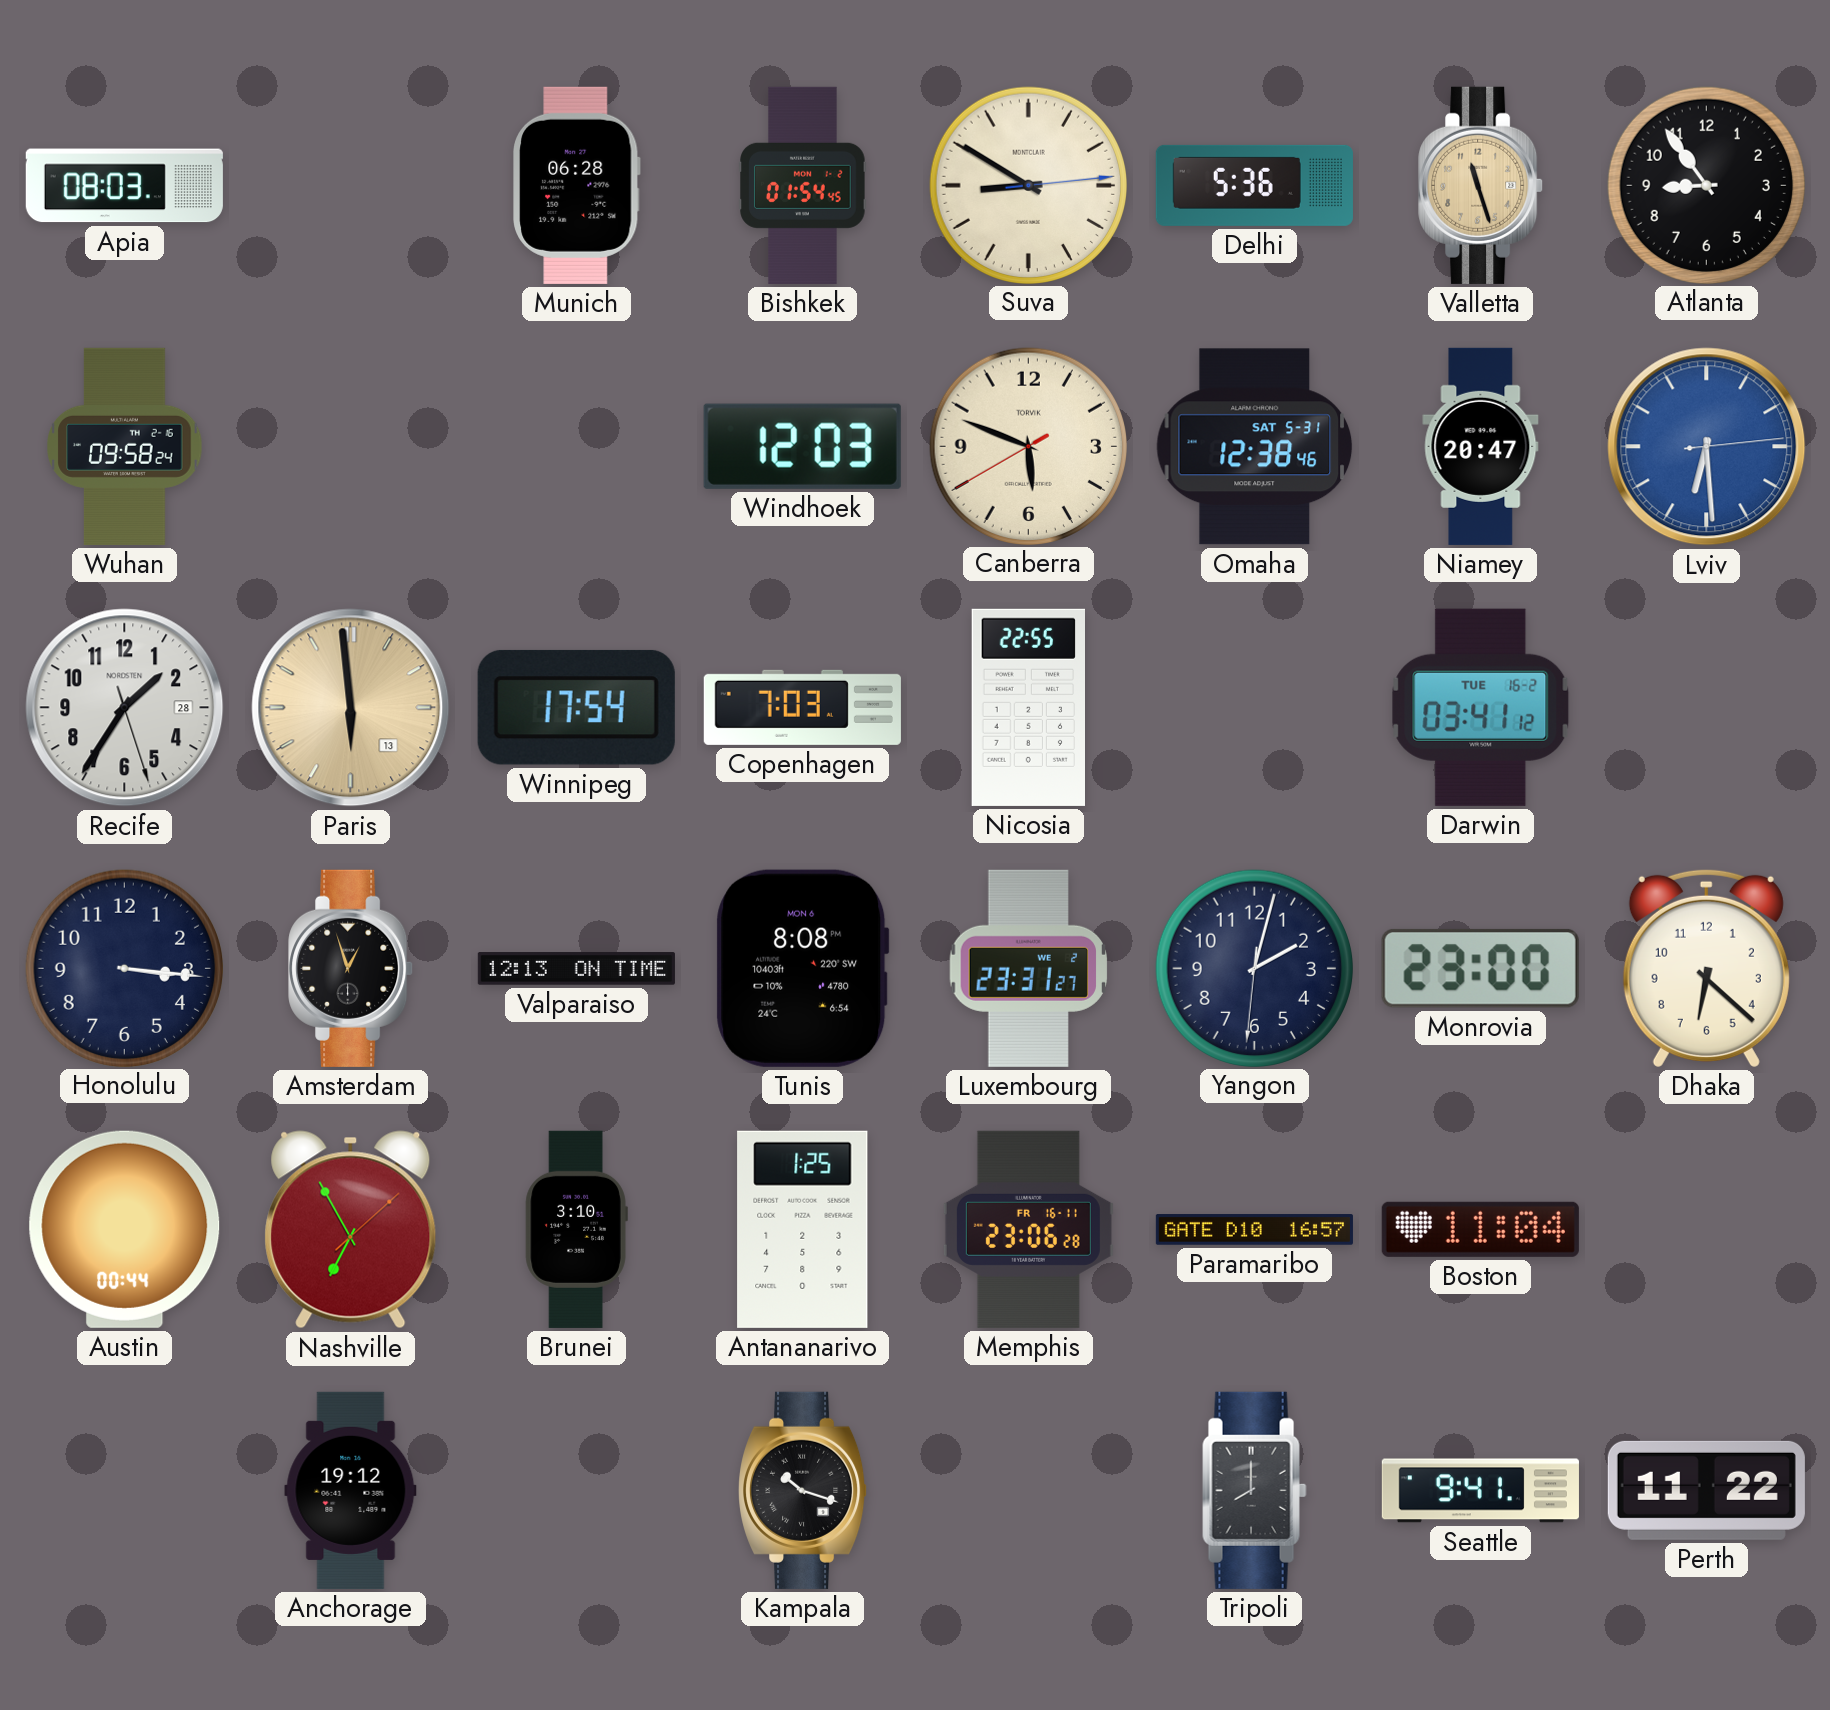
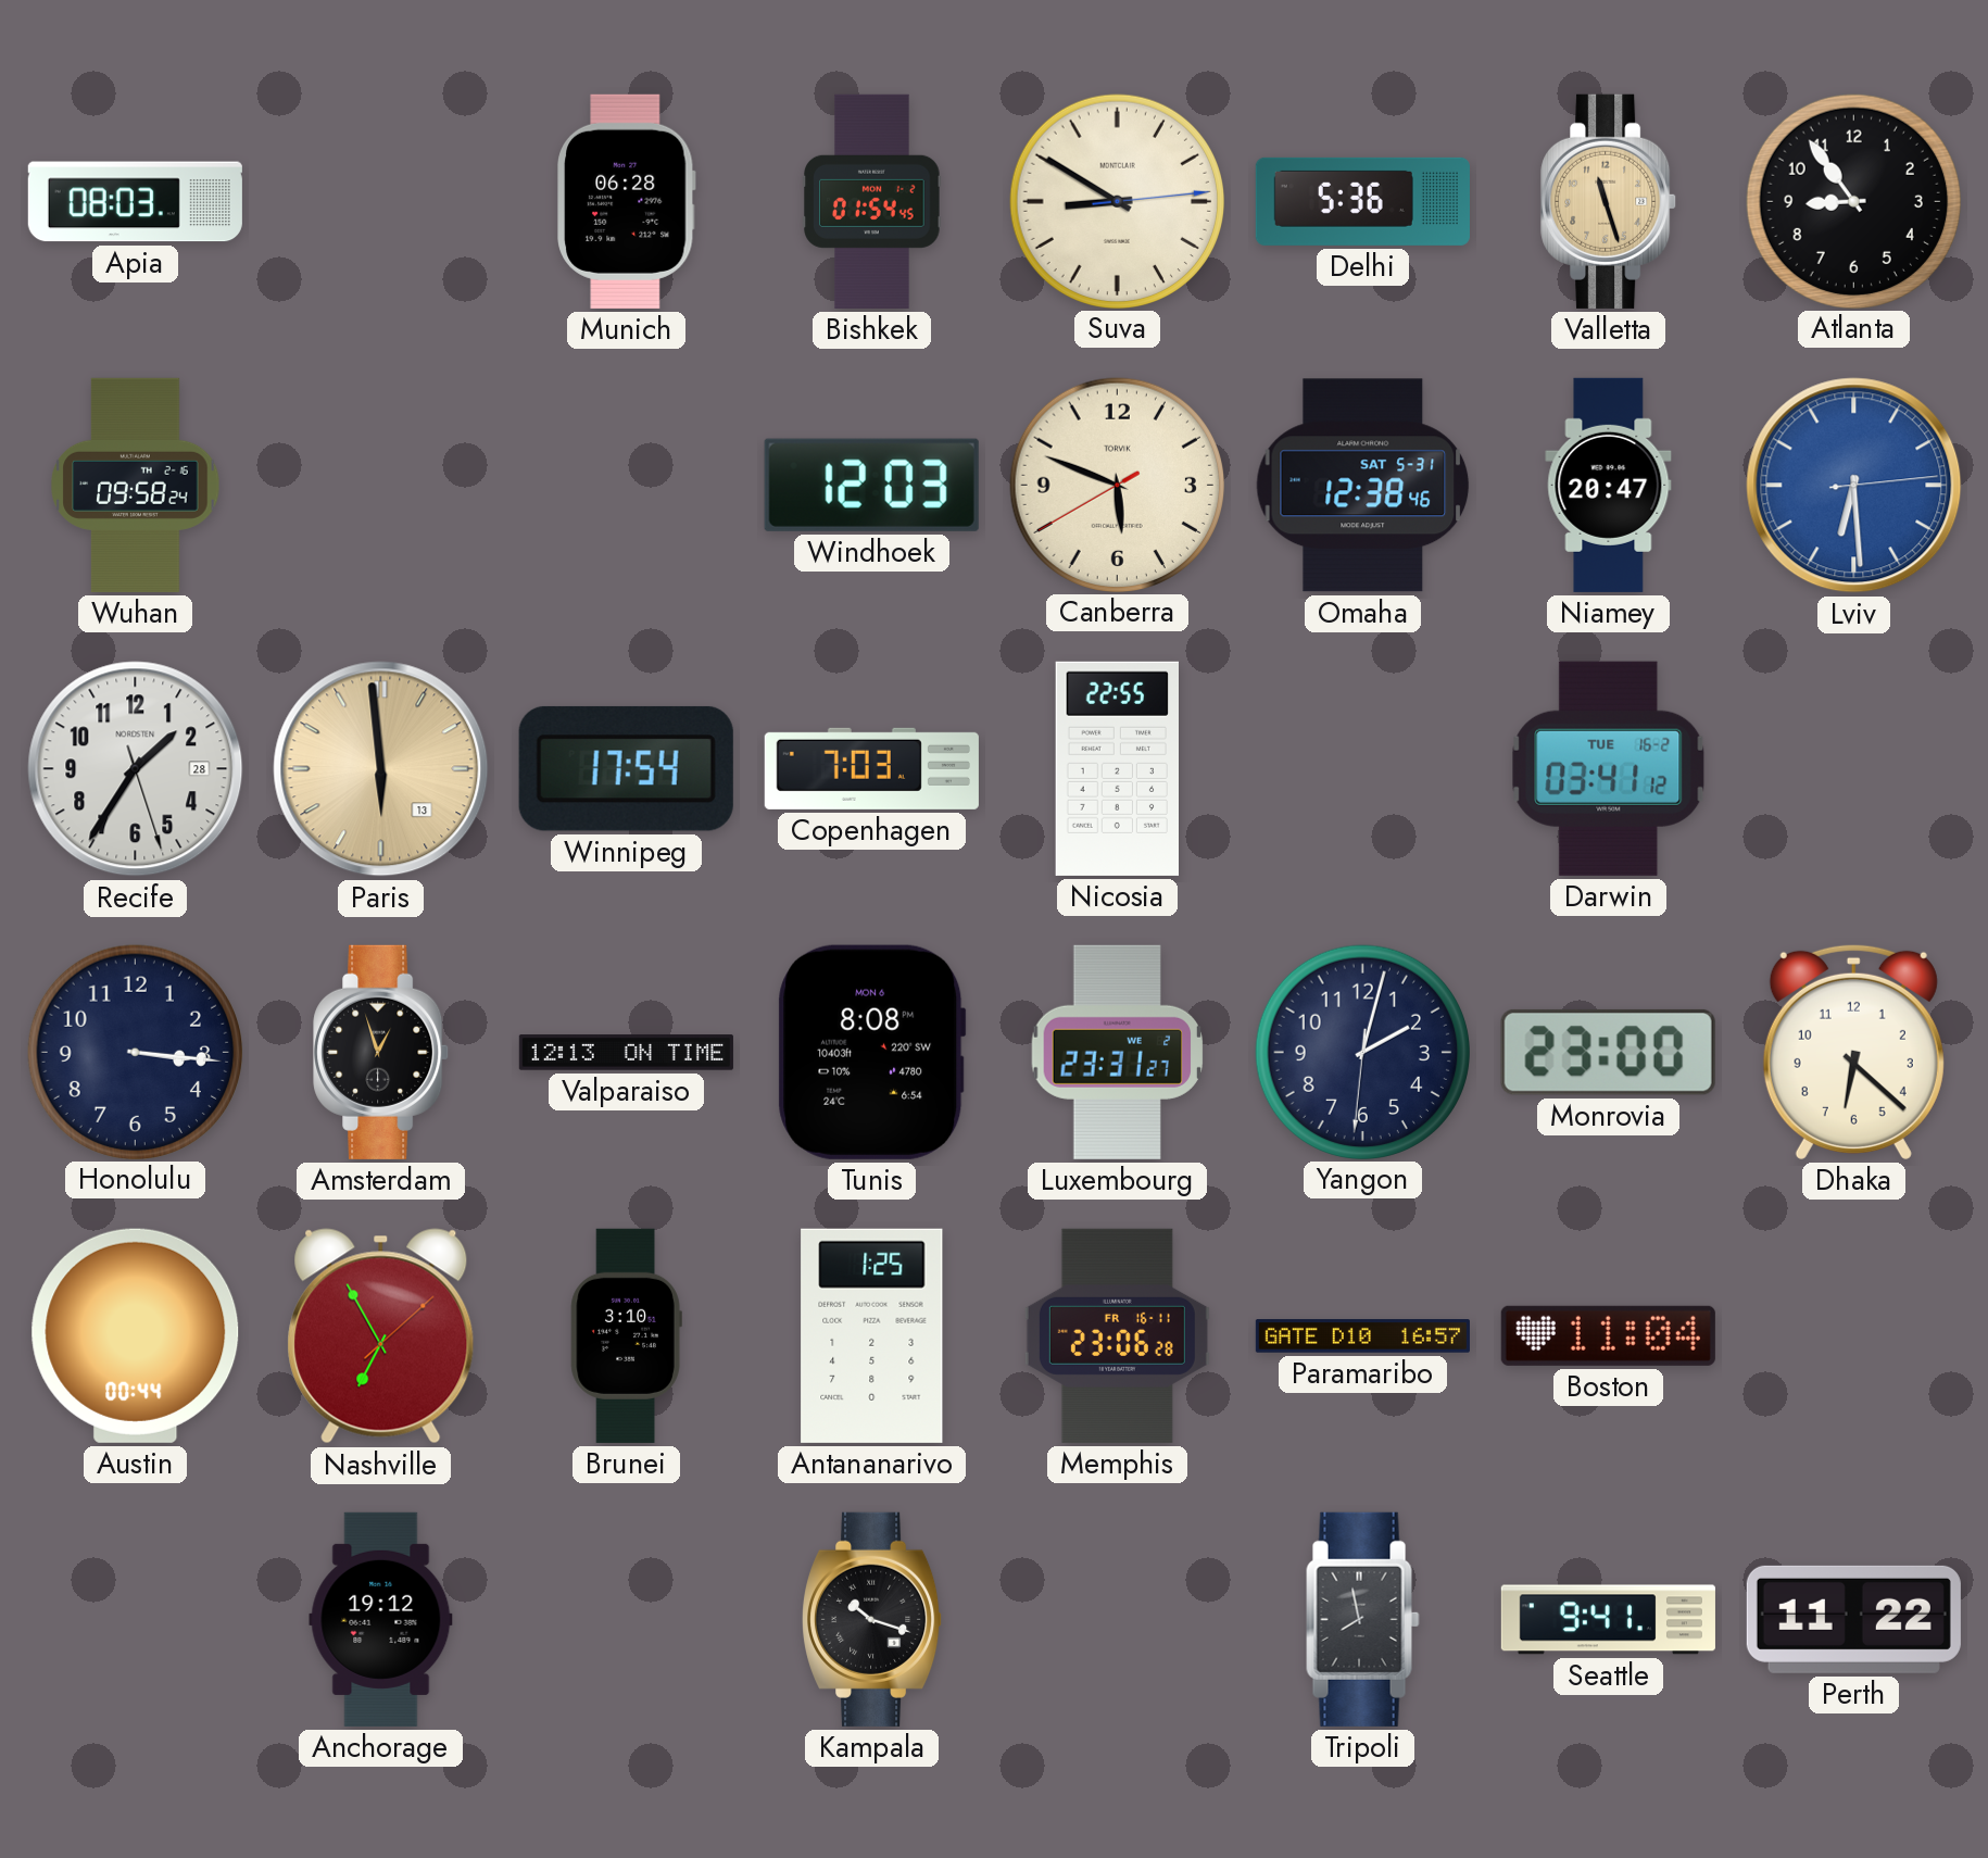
Tripoli: 8:00 -> 7:58
